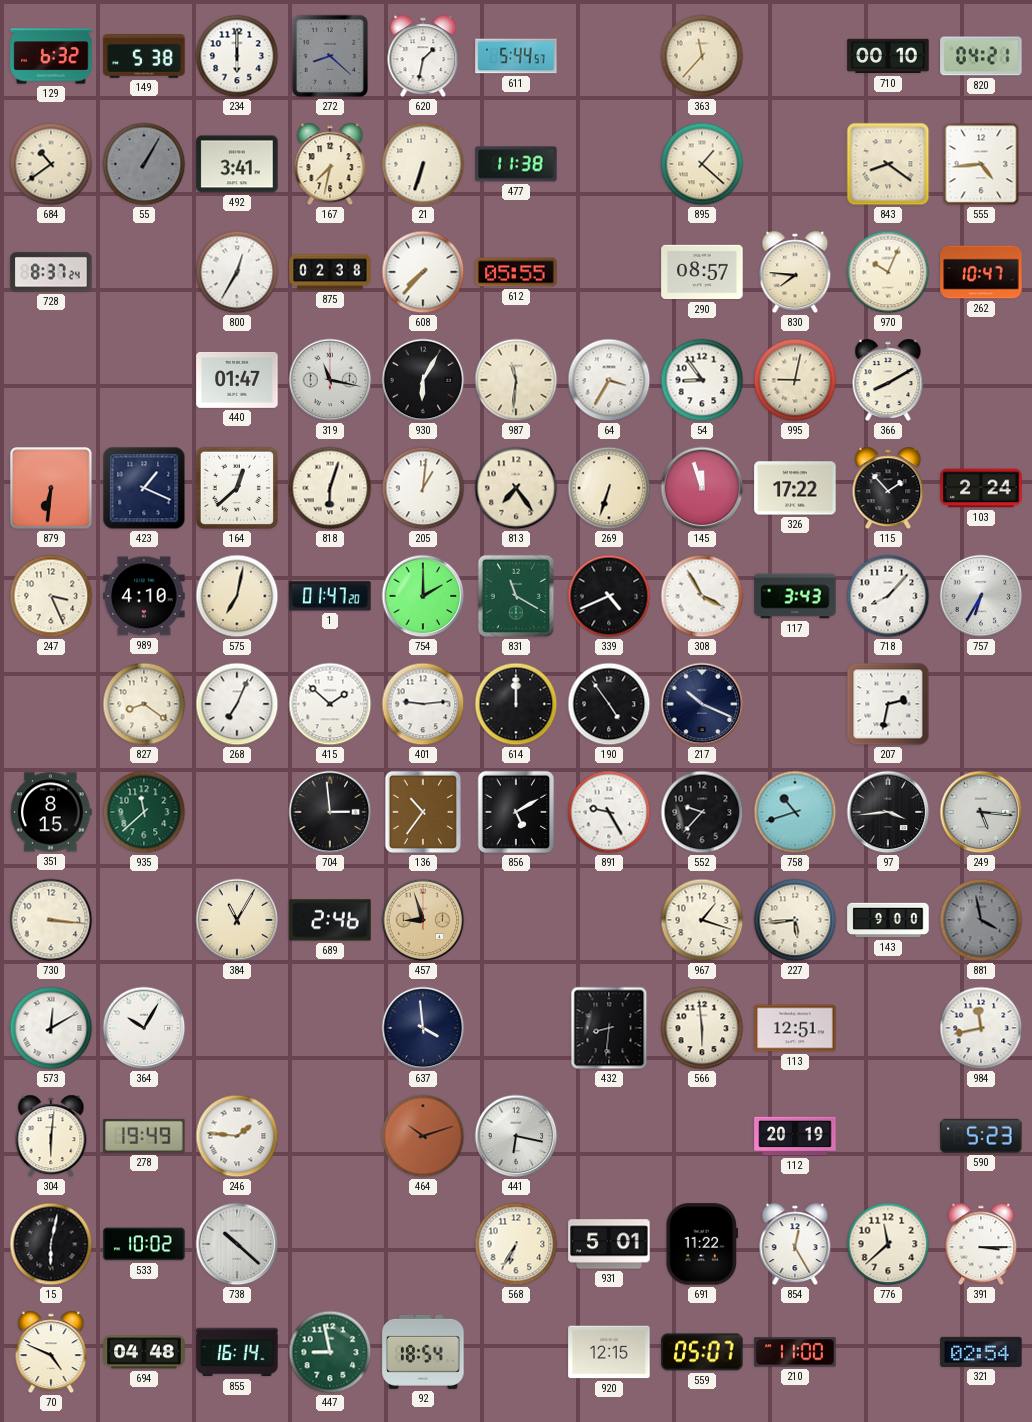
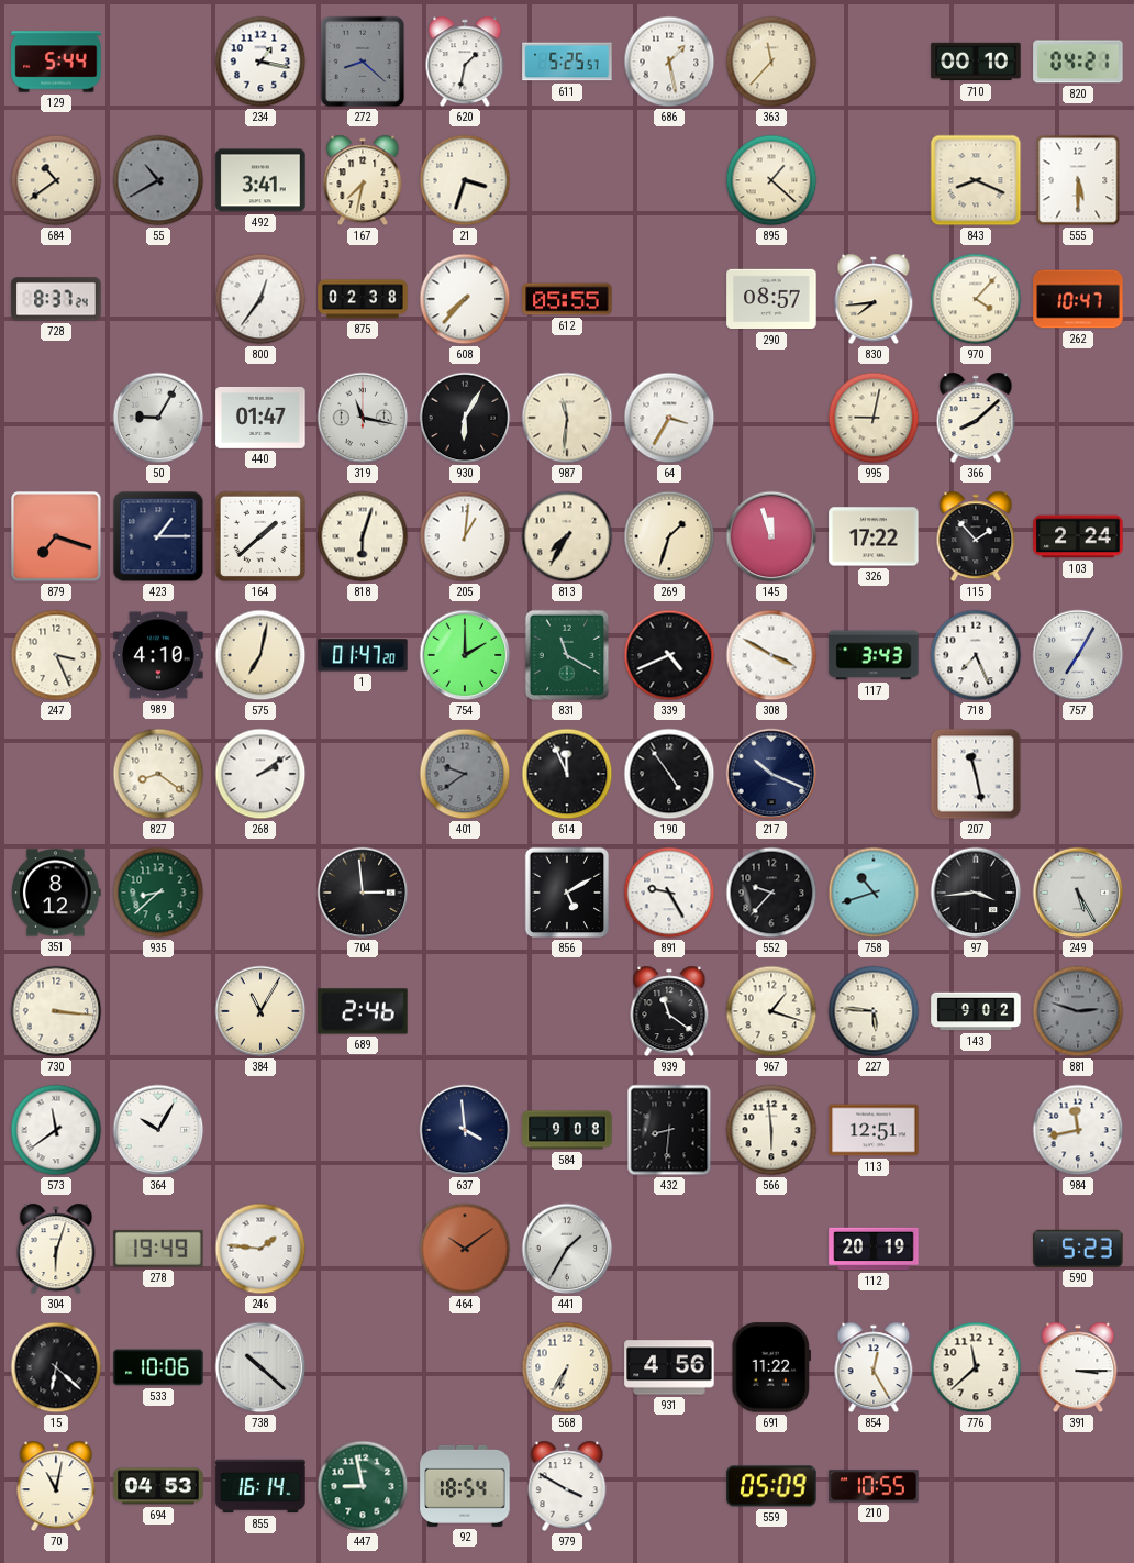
129: 6:32 -> 5:44
149: 5:38 -> none
234: 6:00 -> 1:17
611: 5:44 -> 5:25
686: none -> 1:28
55: 1:05 -> 10:40
21: 6:33 -> 3:33
477: 11:38 -> none
843: 8:21 -> 8:19
555: 4:44 -> 5:30
800: 12:35 -> 12:36
830: 7:46 -> 7:44
970: 10:04 -> 4:07
50: none -> 9:05
54: 8:54 -> none
366: 8:10 -> 8:08
879: 6:31 -> 7:18
423: 1:19 -> 1:15
164: 12:38 -> 1:38
813: 7:24 -> 7:35
269: 6:33 -> 1:33
308: 3:55 -> 3:50
718: 8:07 -> 7:26
757: 6:35 -> 7:05
268: 7:04 -> 2:09
415: 1:52 -> none
401: 9:14 -> 9:39
401 dial: white -> grey
614: 12:00 -> 11:56
207: 2:32 -> 11:28
351: 8:15 -> 8:12
935: 11:38 -> 8:38
136: 10:36 -> none
249: 5:16 -> 5:25
457: 8:57 -> none
939: none -> 11:21
227: 5:44 -> 5:46
143: 9:00 -> 9:02
881: 3:58 -> 2:48
573: 12:10 -> 11:39
584: none -> 9:08
304: 6:01 -> 6:03
464: 10:12 -> 10:09
441: 6:17 -> 1:35
15: 6:02 -> 6:22
533: 10:02 -> 10:06
931: 5:01 -> 4:56
70: 4:49 -> 11:02
694: 04:48 -> 04:53
979: none -> 3:50
920: 12:15 -> none
559: 05:07 -> 05:09
210: 11:00 -> 10:55
321: 02:54 -> none
